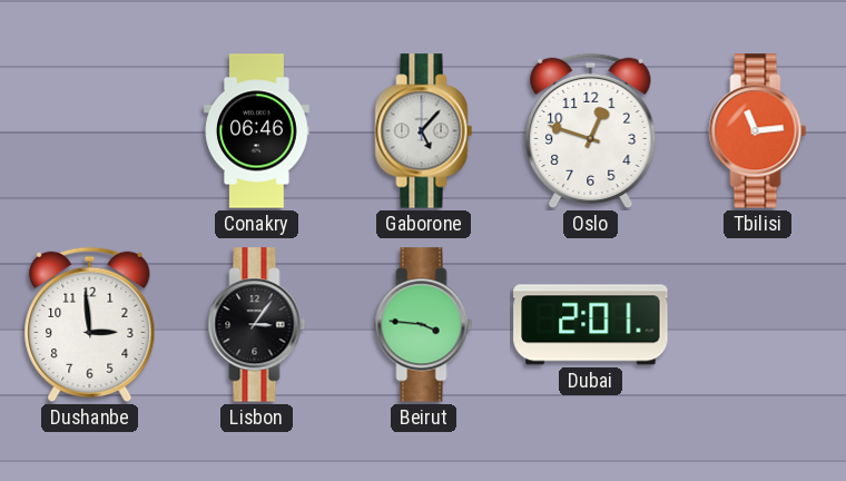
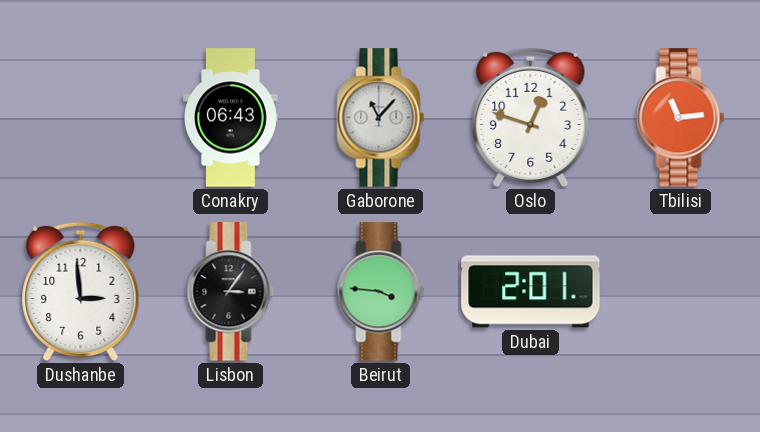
Conakry: 06:46 -> 06:43
Gaborone: 5:07 -> 11:07
